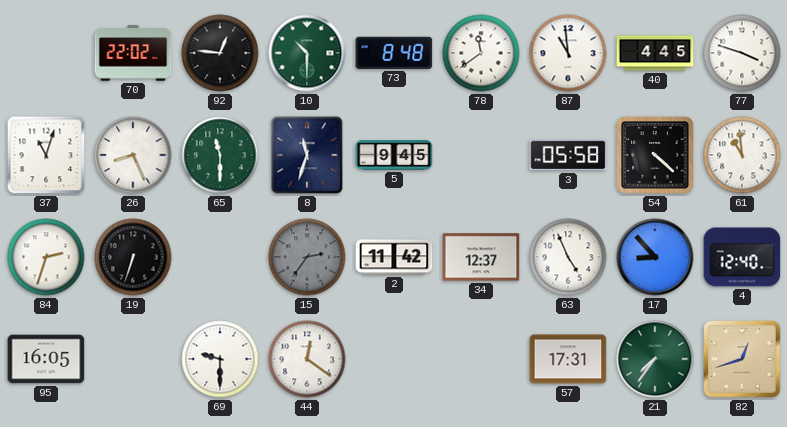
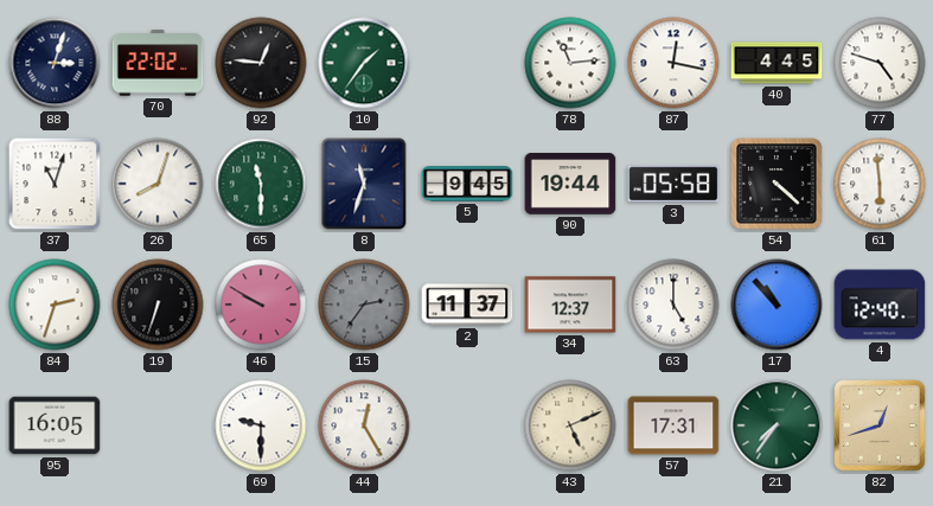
88: none -> 3:03
10: 10:30 -> 1:36
73: 8:48 -> none
78: 11:39 -> 11:14
87: 10:59 -> 12:17
77: 3:48 -> 4:48
26: 8:26 -> 8:03
90: none -> 19:44
61: 10:59 -> 5:59
46: none -> 9:50
2: 11:42 -> 11:37
63: 4:56 -> 5:00
17: 8:53 -> 10:53
44: 12:21 -> 12:25
43: none -> 5:11
